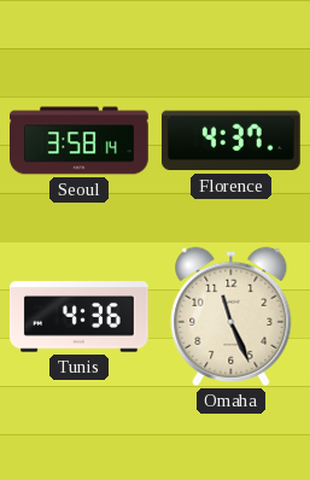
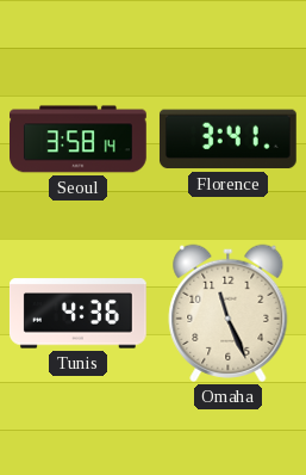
Florence: 4:37 -> 3:41
